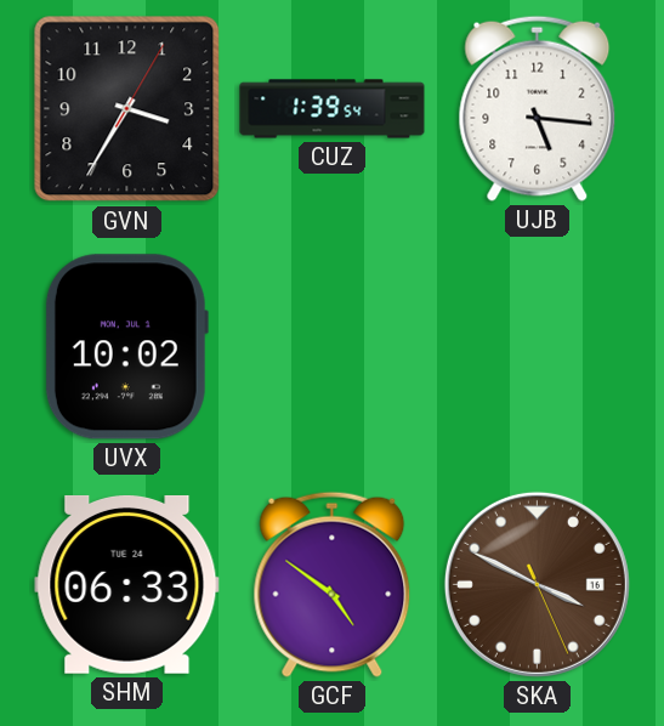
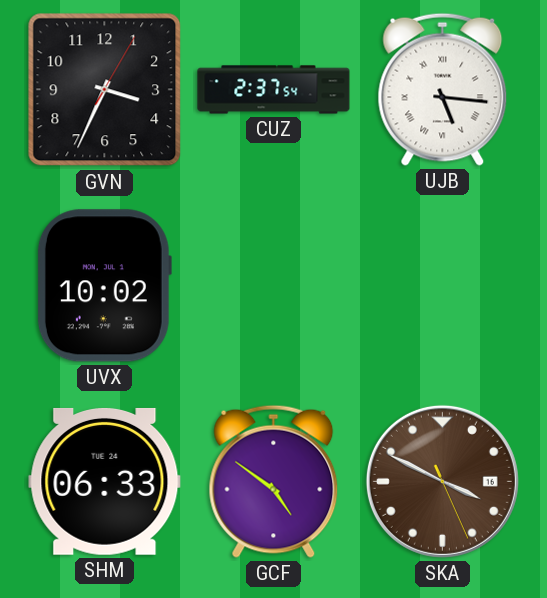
GVN: 3:35 -> 3:34
CUZ: 1:39 -> 2:37
UJB numerals: Arabic -> Roman
